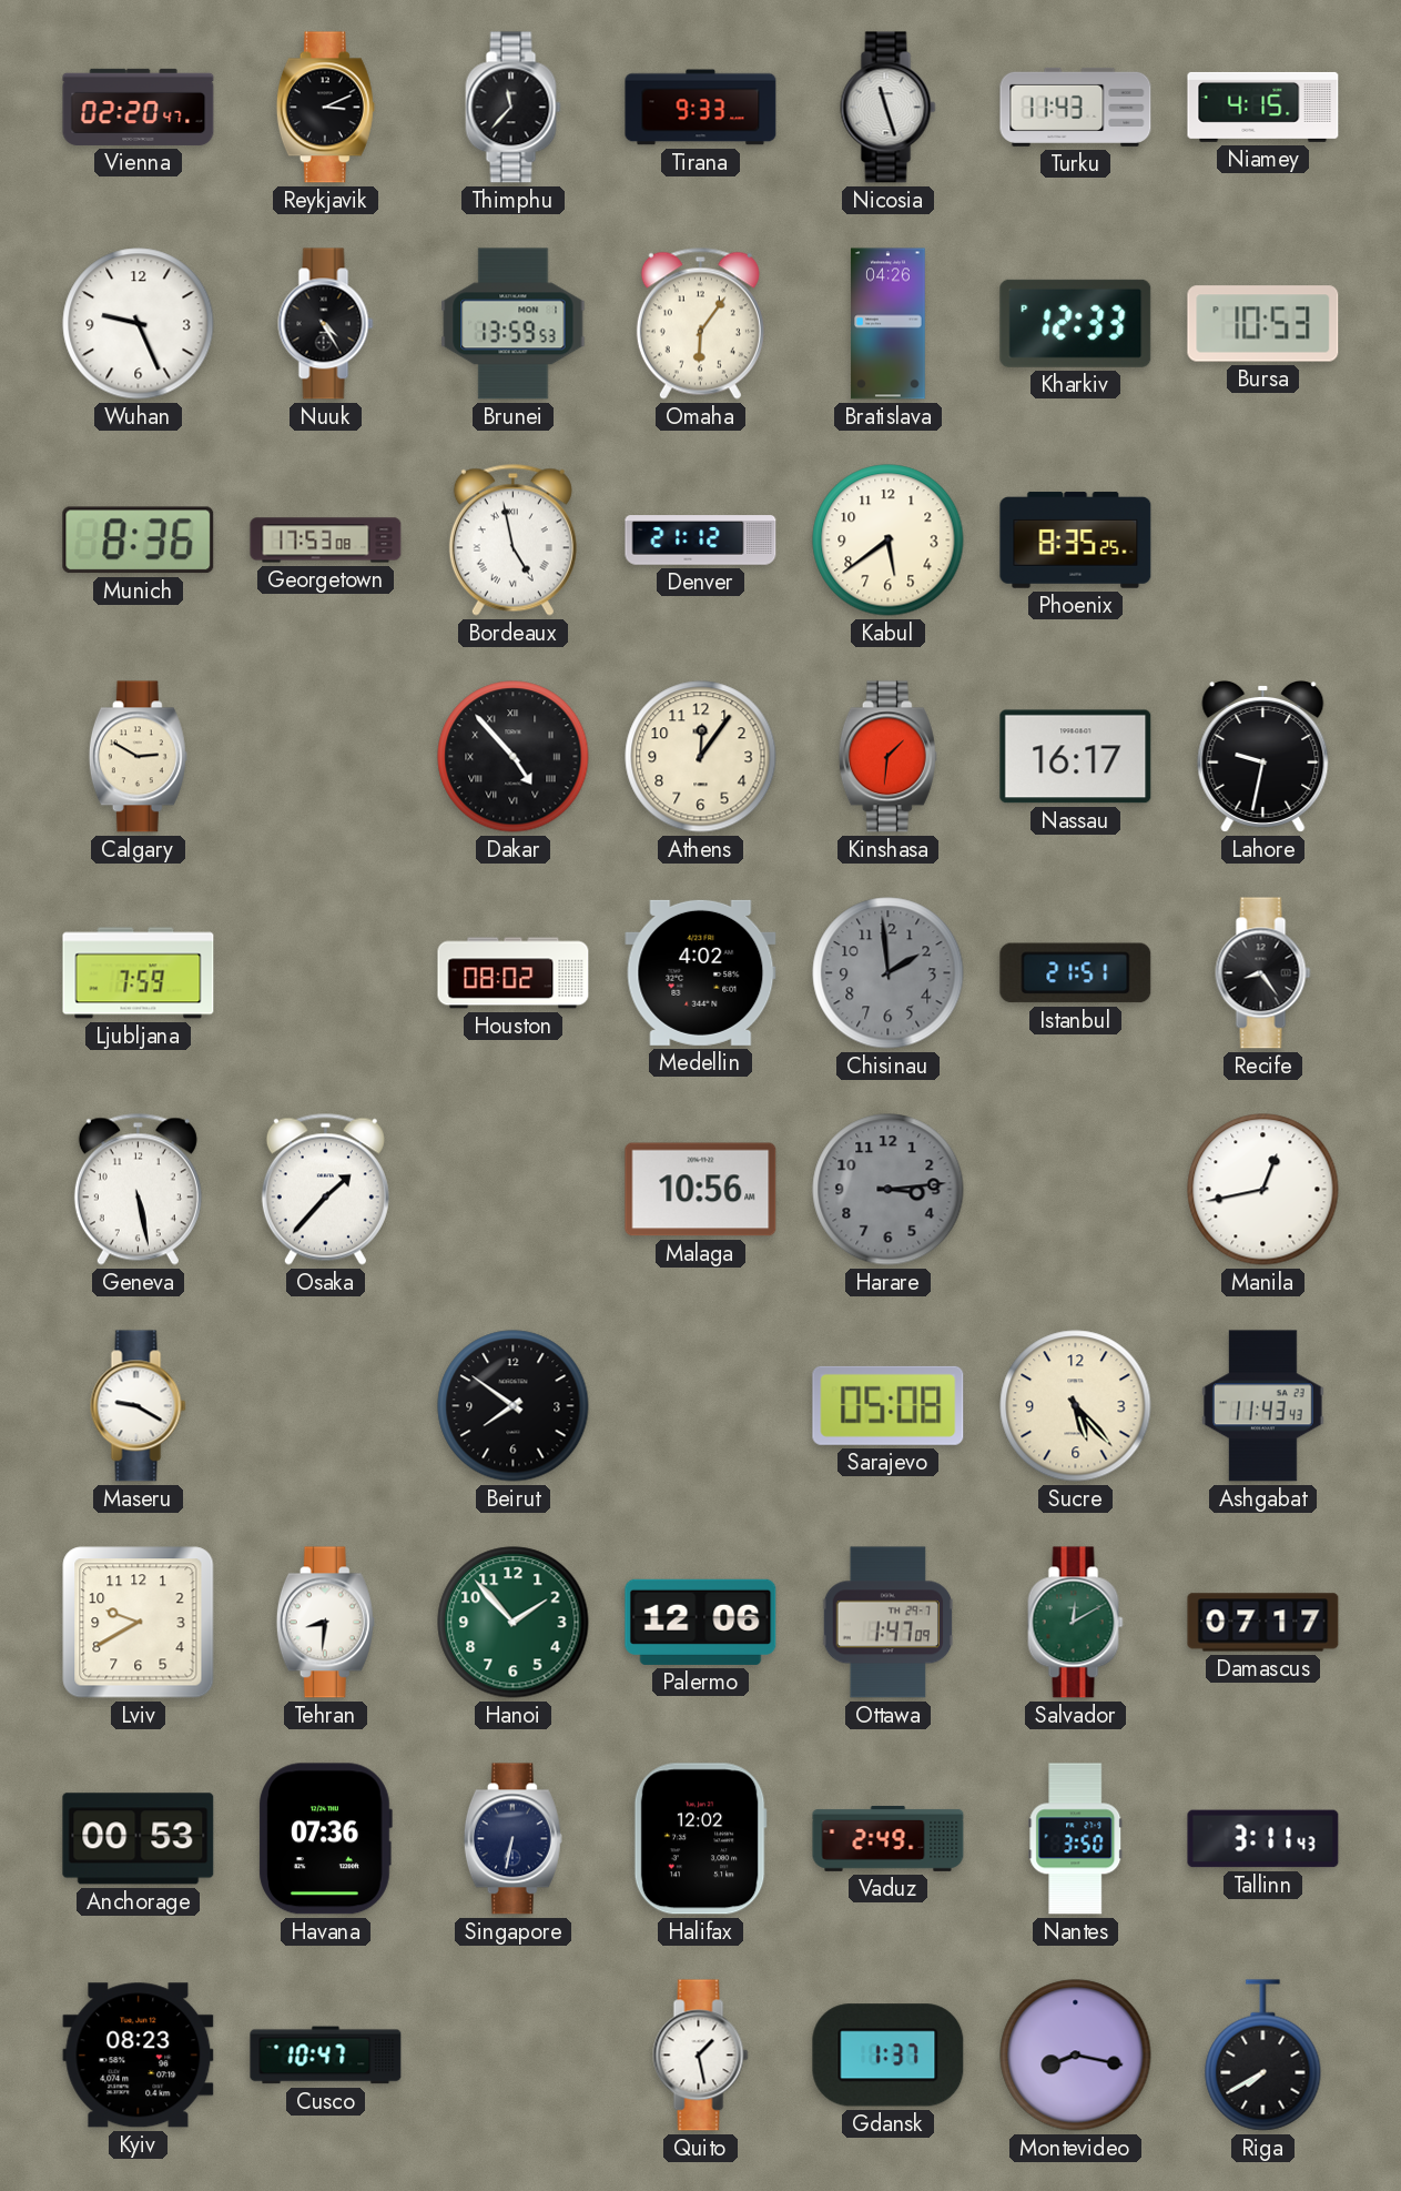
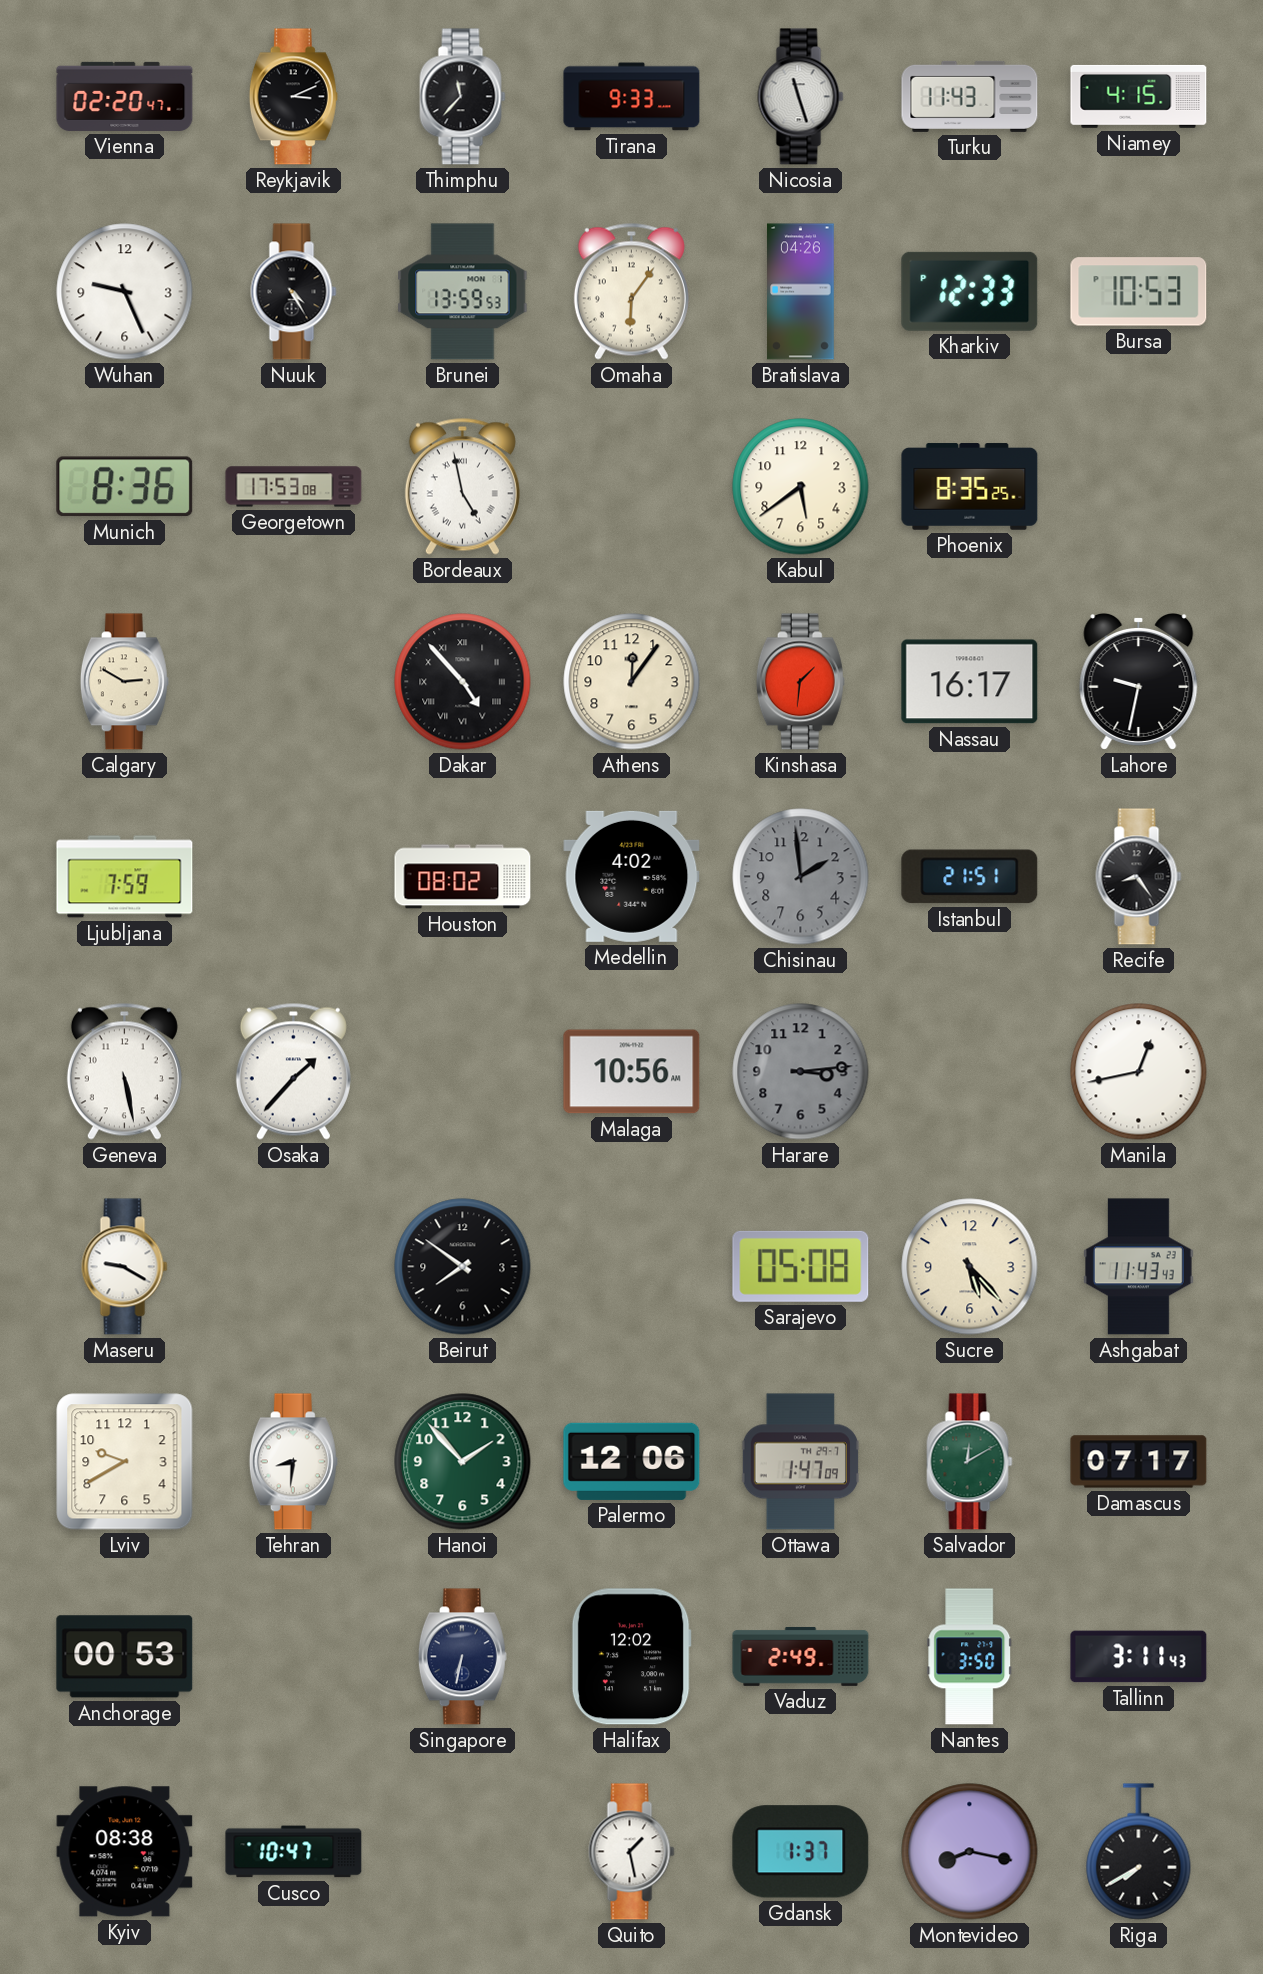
Denver: 21:12 -> none
Havana: 07:36 -> none
Kyiv: 08:23 -> 08:38
